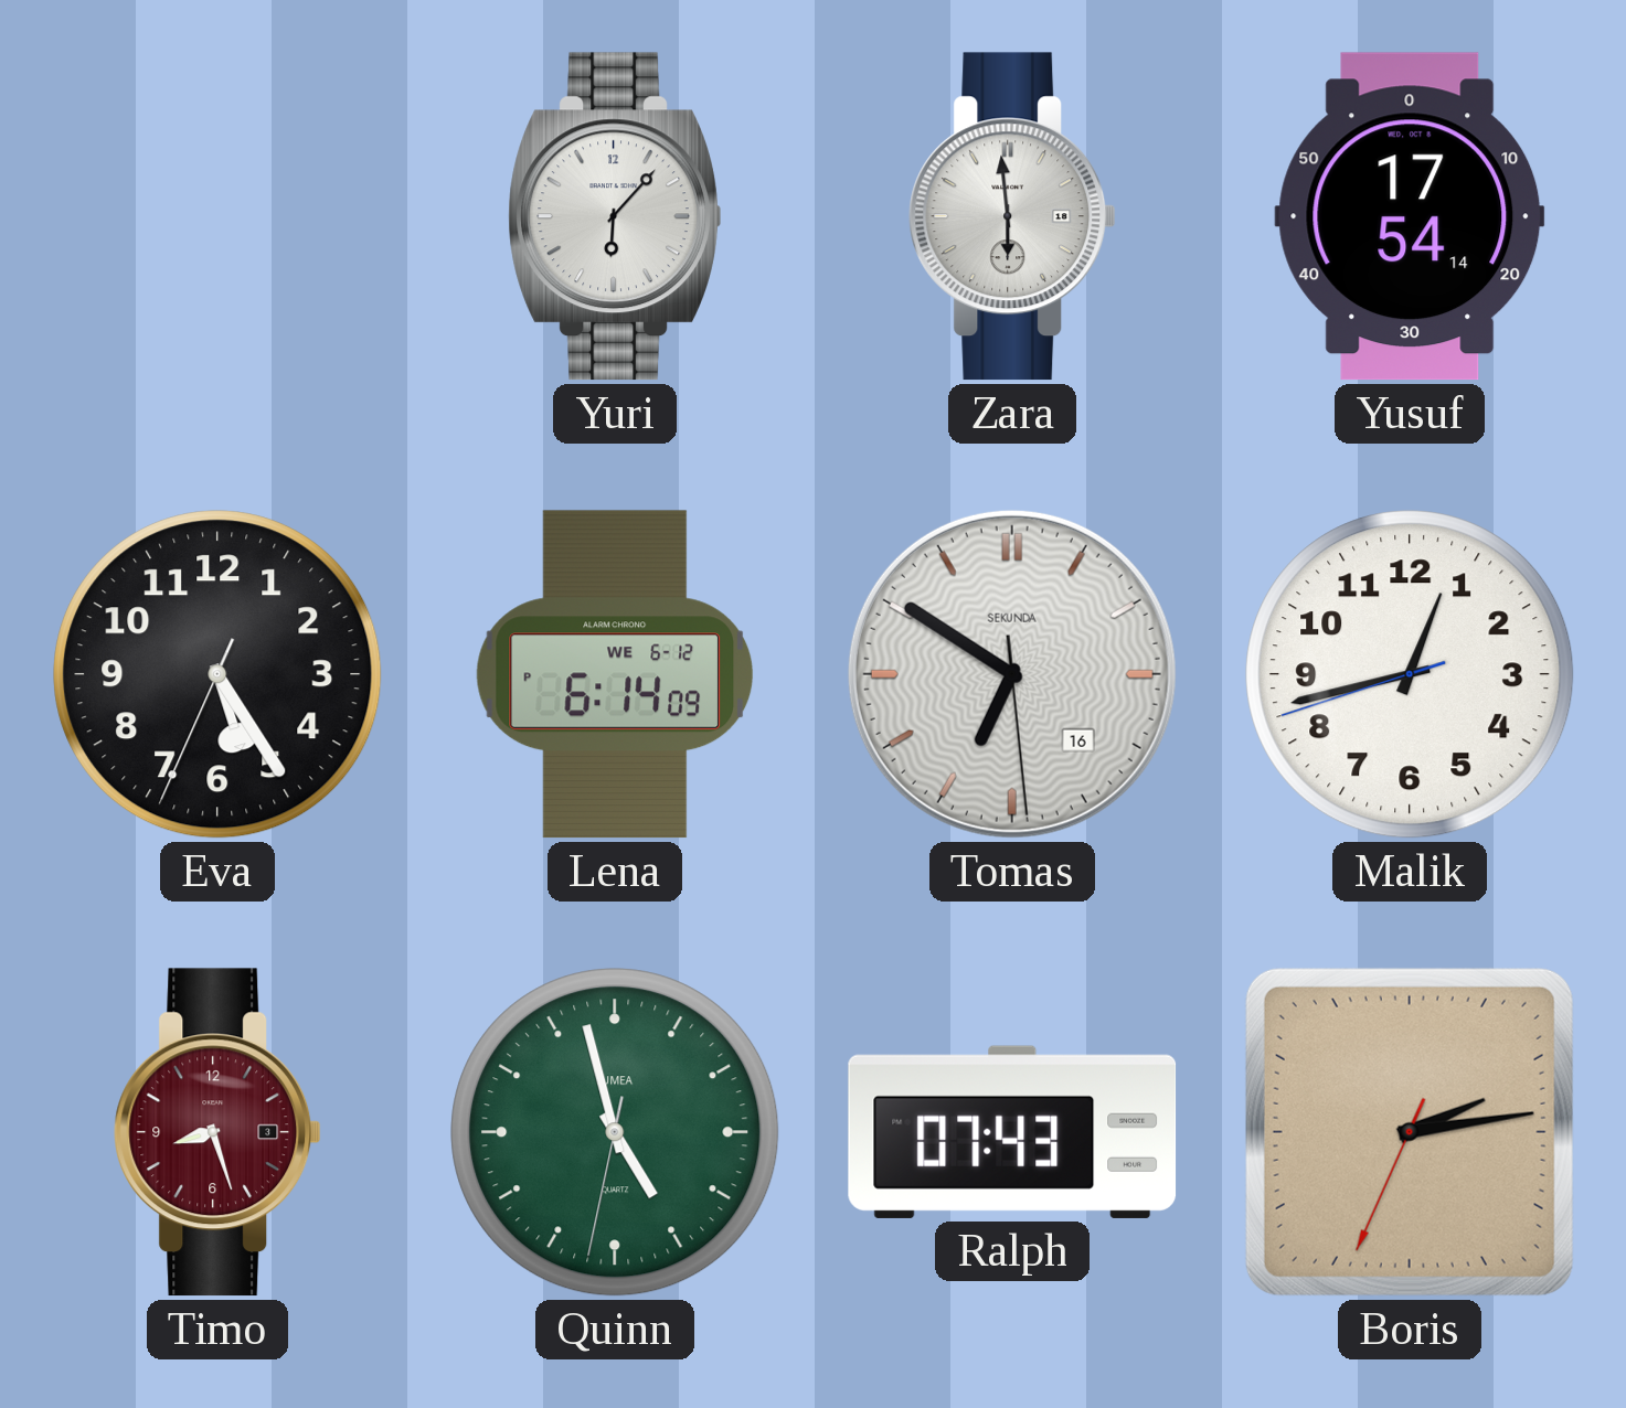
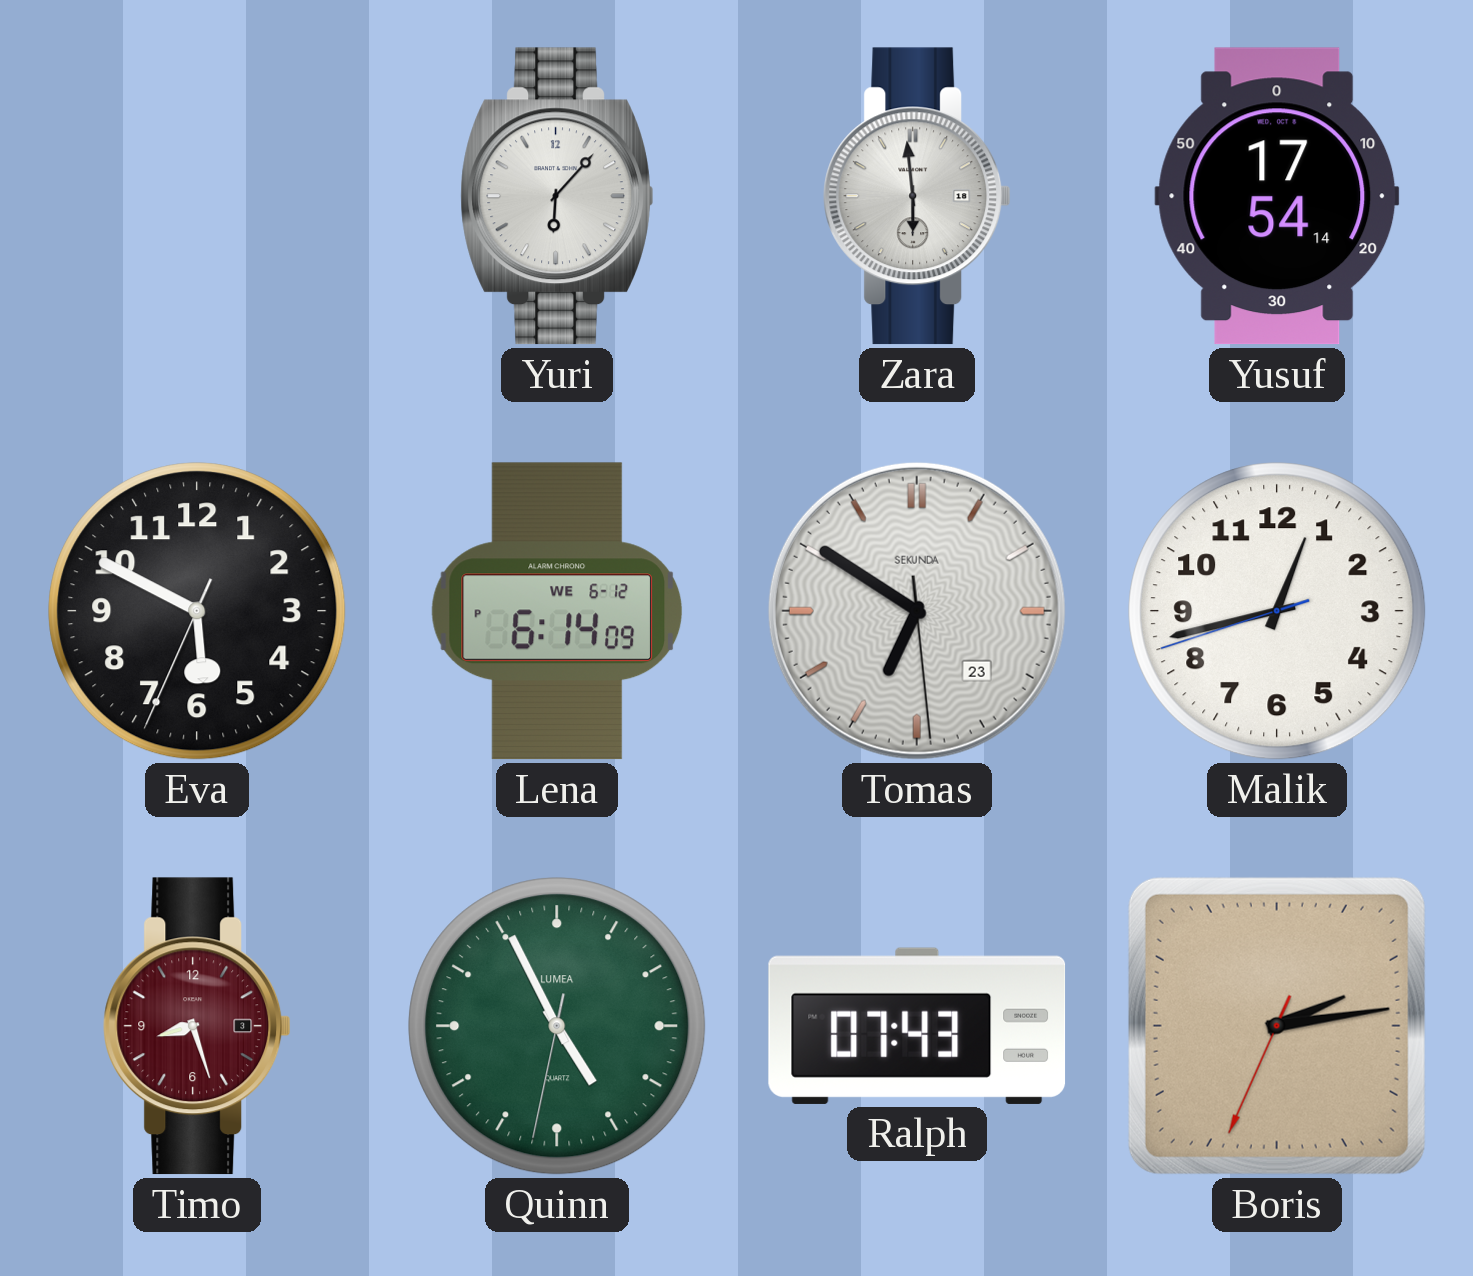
Eva: 5:24 -> 5:49
Tomas date: 16 -> 23
Quinn: 4:57 -> 4:55
